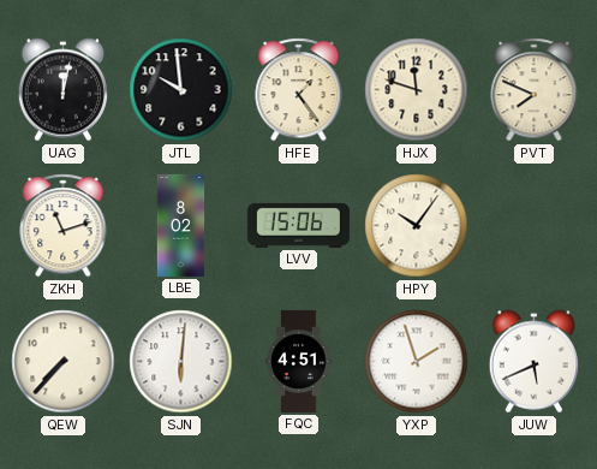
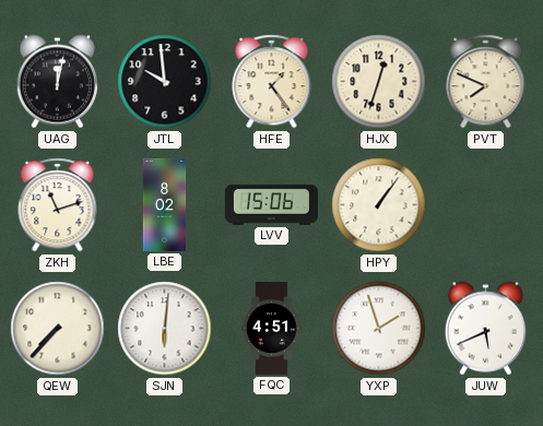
HJX: 11:48 -> 12:33
HPY: 10:06 -> 1:06
